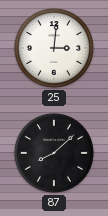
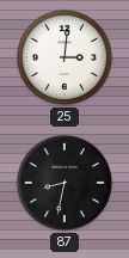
87: 8:08 -> 8:32
